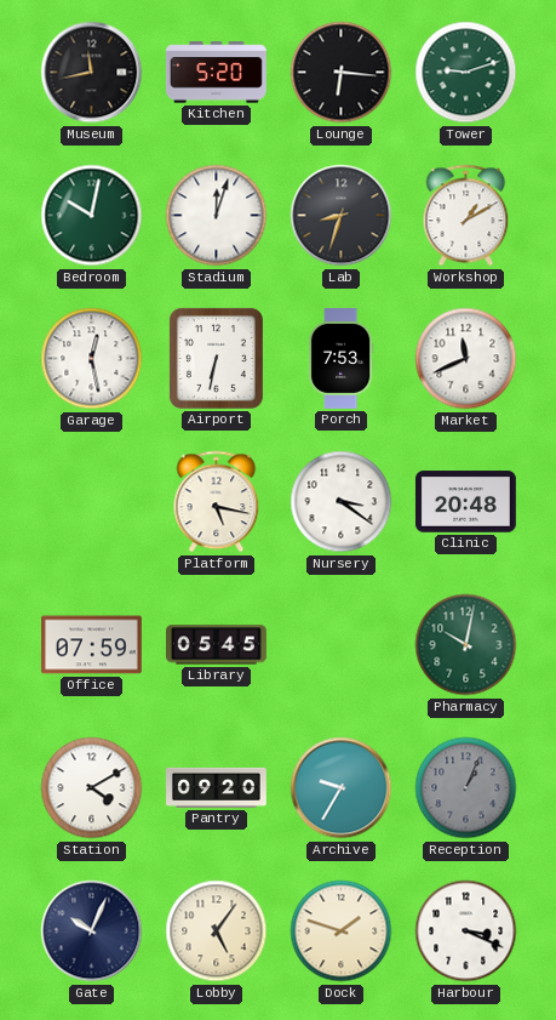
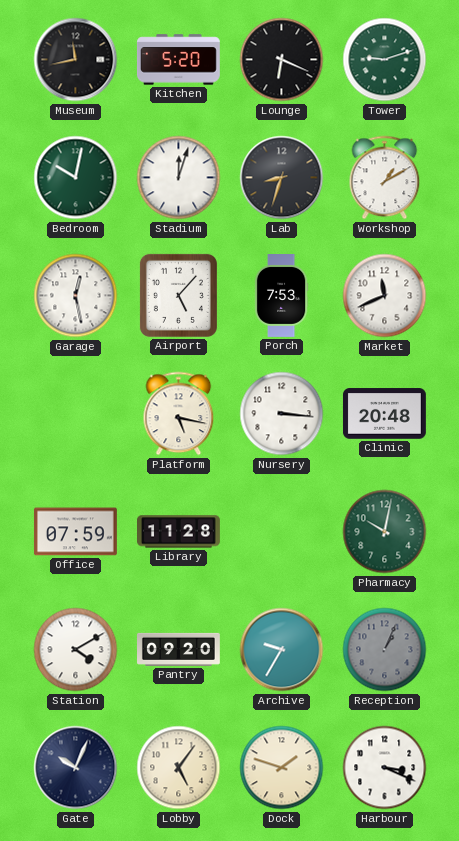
Lounge: 6:16 -> 6:19
Airport: 6:32 -> 5:07
Nursery: 3:21 -> 3:16
Library: 05:45 -> 11:28
